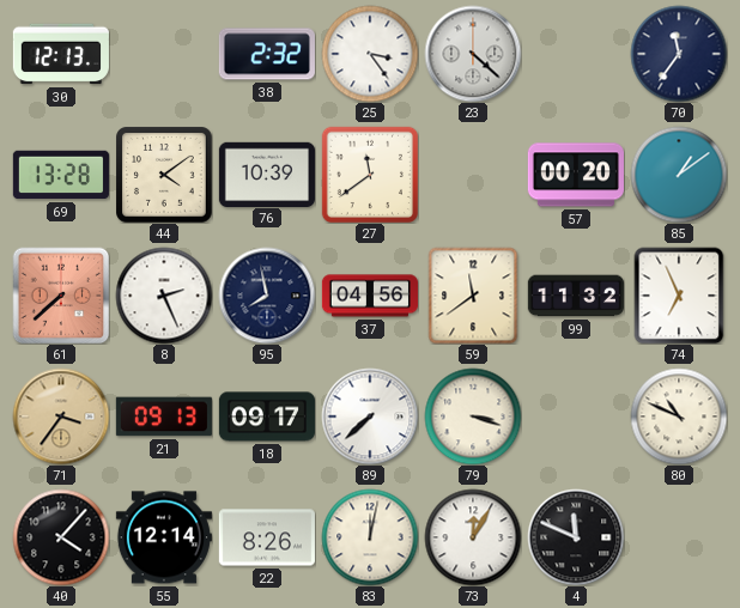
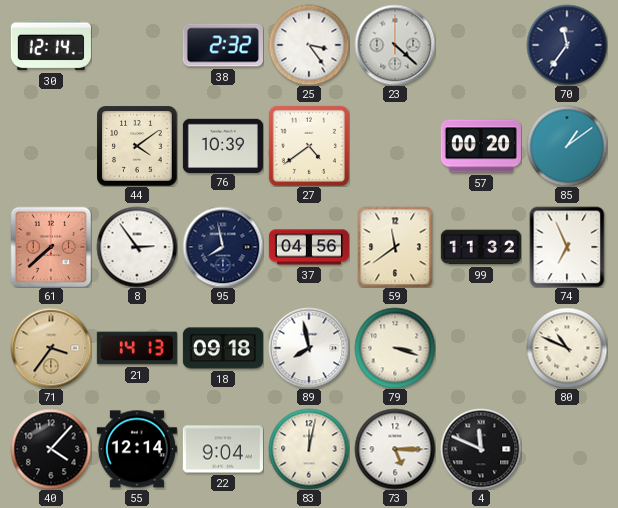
30: 12:13 -> 12:14
69: 13:28 -> none
27: 11:39 -> 4:39
8: 2:26 -> 2:54
21: 09:13 -> 14:13
18: 09:17 -> 09:18
89: 7:38 -> 7:58
22: 8:26 -> 9:04
73: 12:05 -> 5:15
